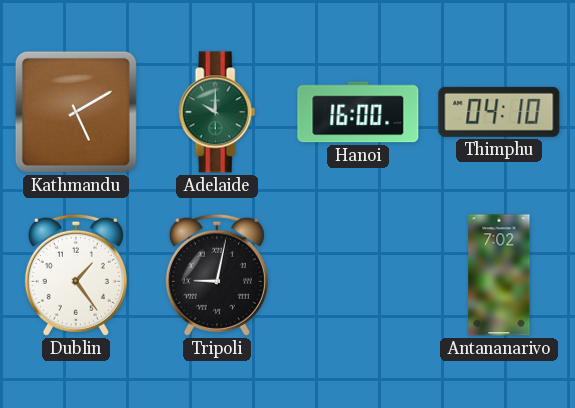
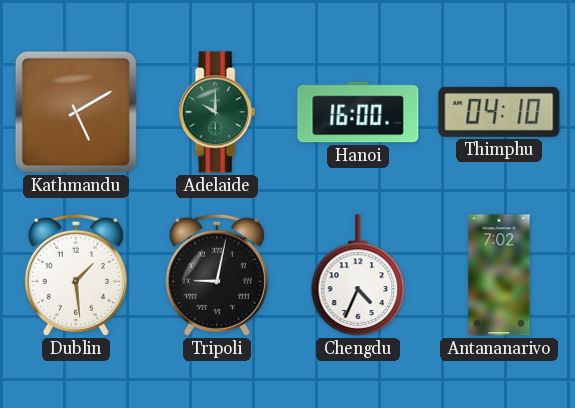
Dublin: 1:24 -> 1:29
Chengdu: none -> 4:34
